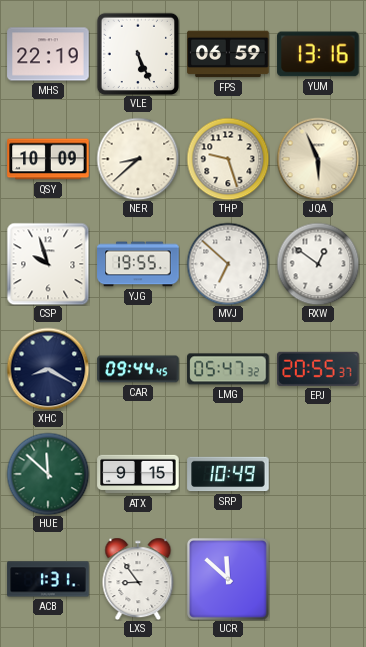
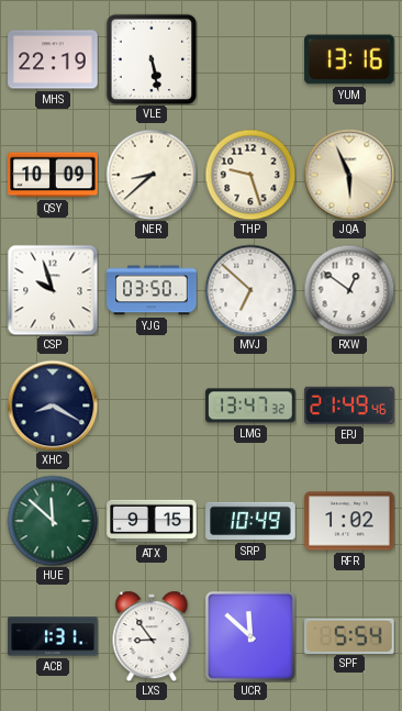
VLE: 5:26 -> 5:28
FPS: 06:59 -> none
YJG: 19:55 -> 03:50
CAR: 09:44 -> none
LMG: 05:47 -> 13:47
EPJ: 20:55 -> 21:49
RFR: none -> 1:02
SPF: none -> 5:54
